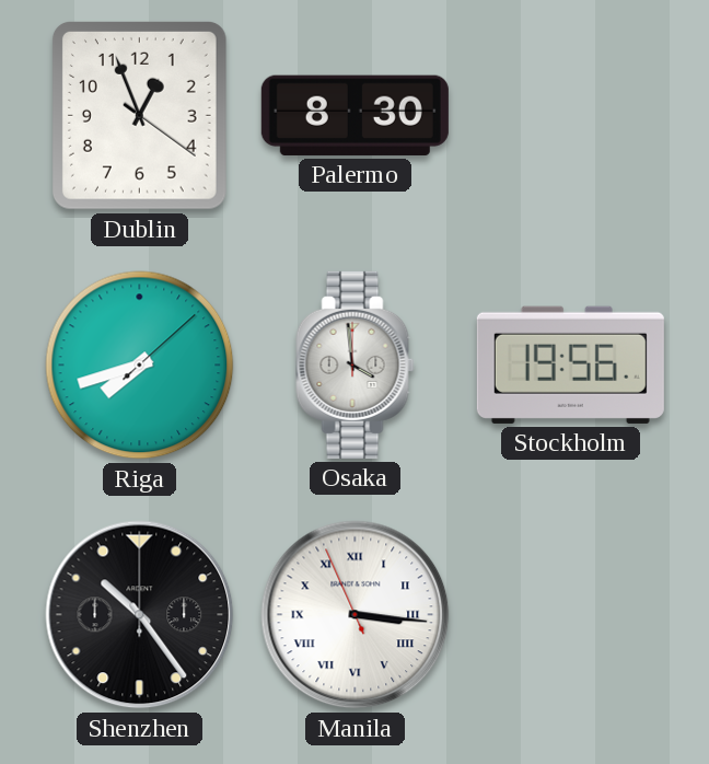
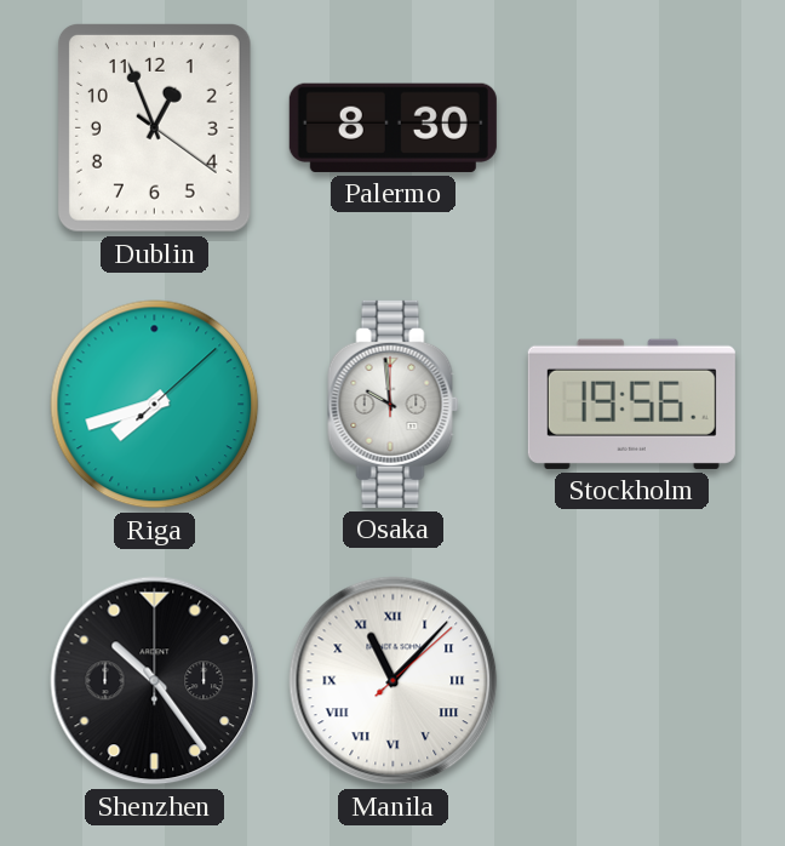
Osaka: 3:59 -> 9:59
Manila: 3:15 -> 11:07
